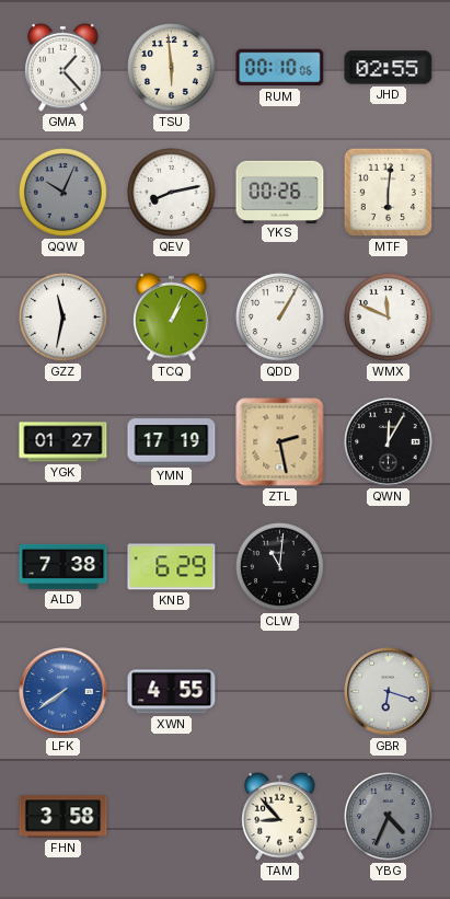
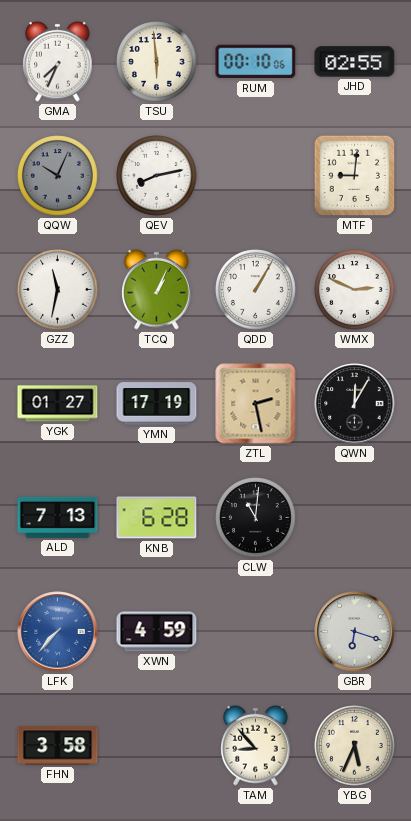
GMA: 1:23 -> 7:34
YKS: 00:26 -> none
MTF: 6:01 -> 9:01
WMX: 11:49 -> 2:49
ALD: 7:38 -> 7:13
KNB: 6:29 -> 6:28
LFK: 7:39 -> 7:37
XWN: 4:55 -> 4:59
YBG: 4:34 -> 5:34
YBG dial: grey -> cream
